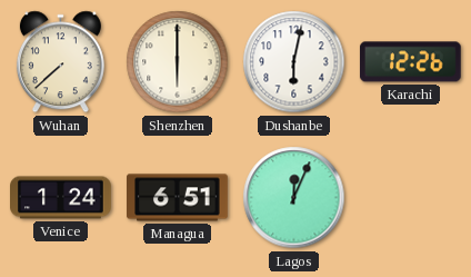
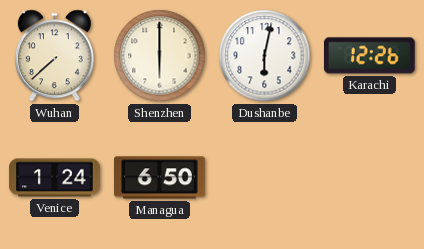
Managua: 6:51 -> 6:50
Lagos: 12:04 -> none
